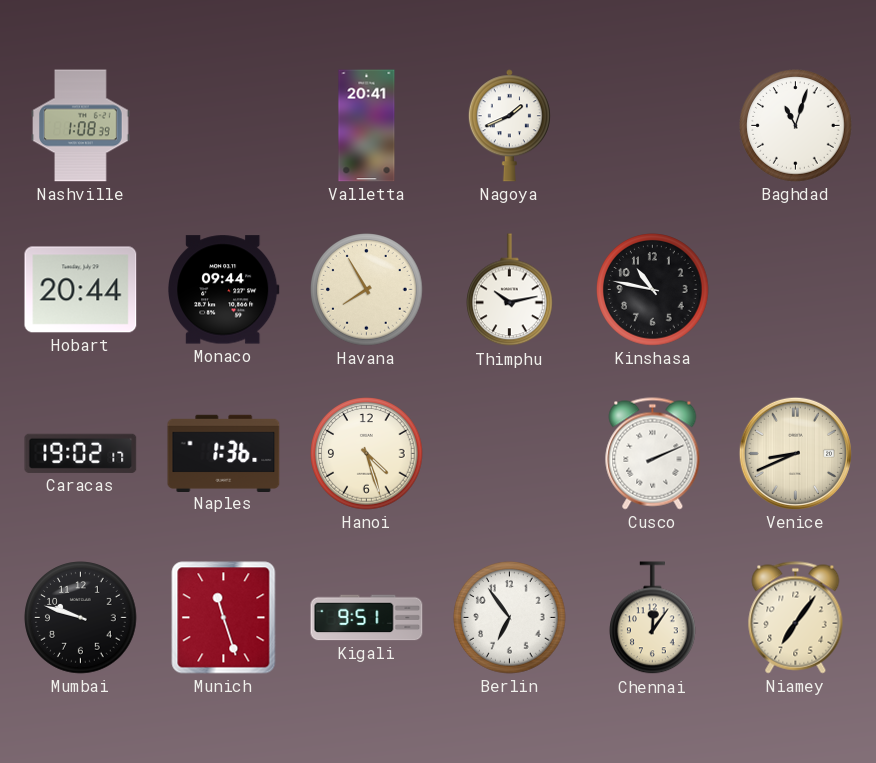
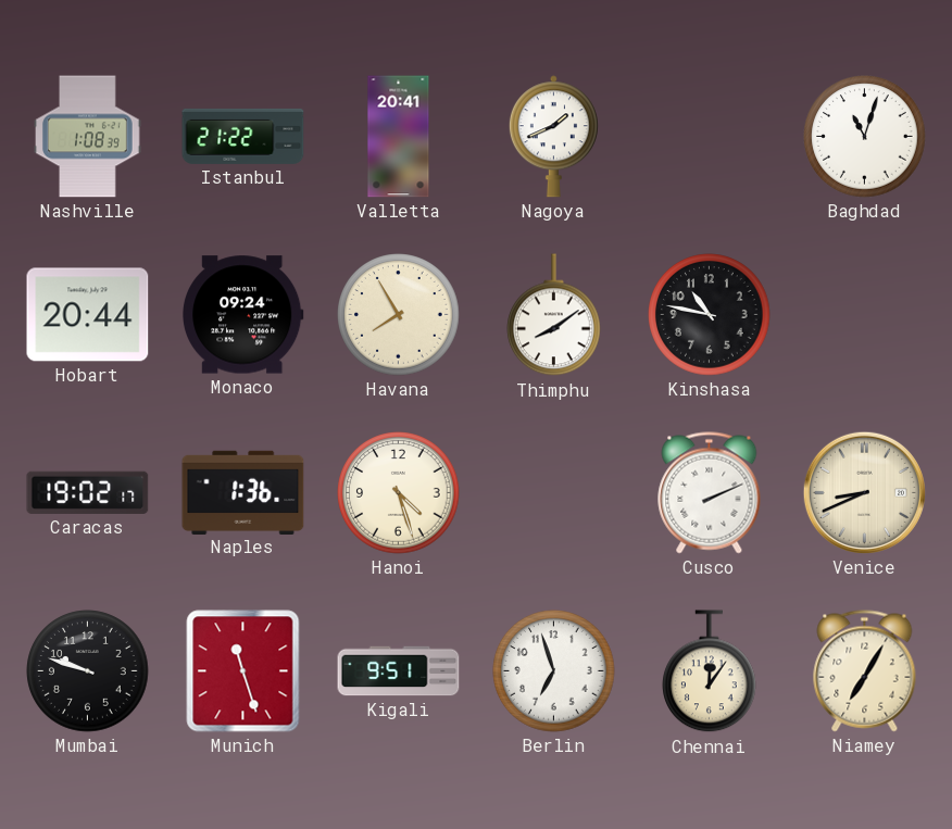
Istanbul: none -> 21:22
Monaco: 09:44 -> 09:24
Thimphu: 10:13 -> 8:09
Berlin: 6:54 -> 6:57
Niamey: 7:06 -> 7:05
